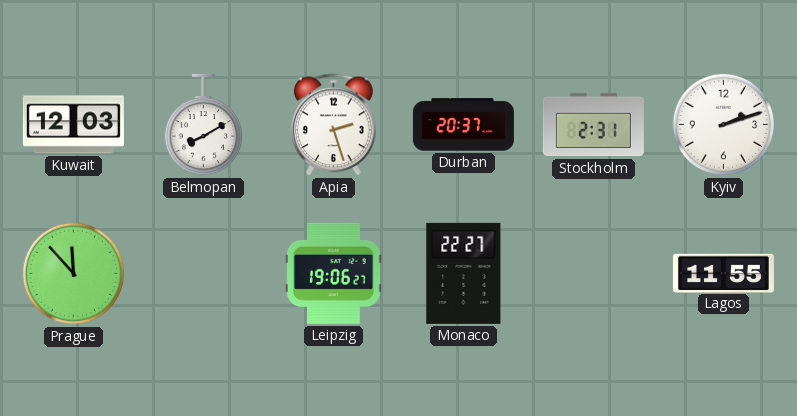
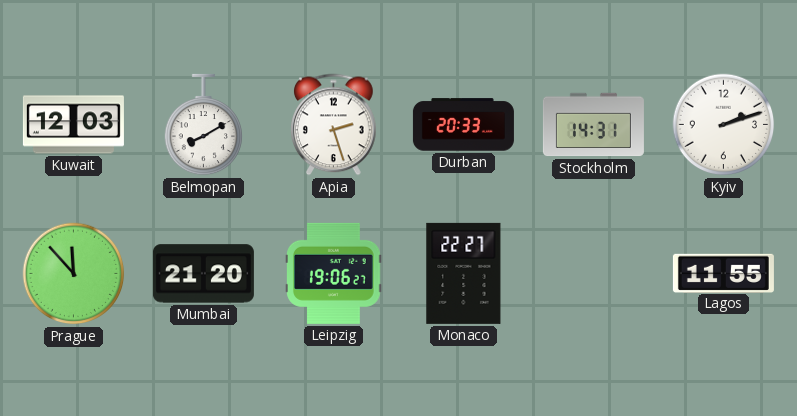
Durban: 20:37 -> 20:33
Stockholm: 2:31 -> 14:31
Mumbai: none -> 21:20
